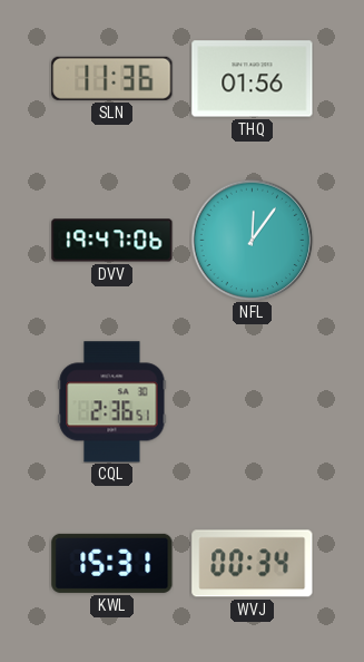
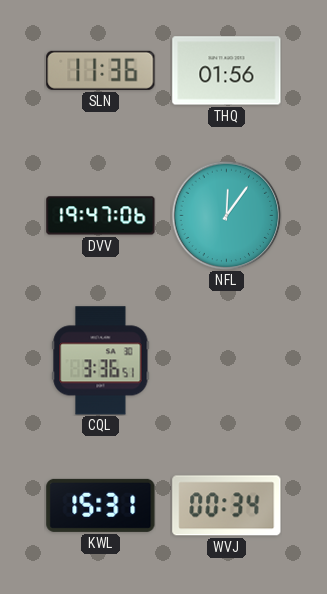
CQL: 2:36 -> 3:36
